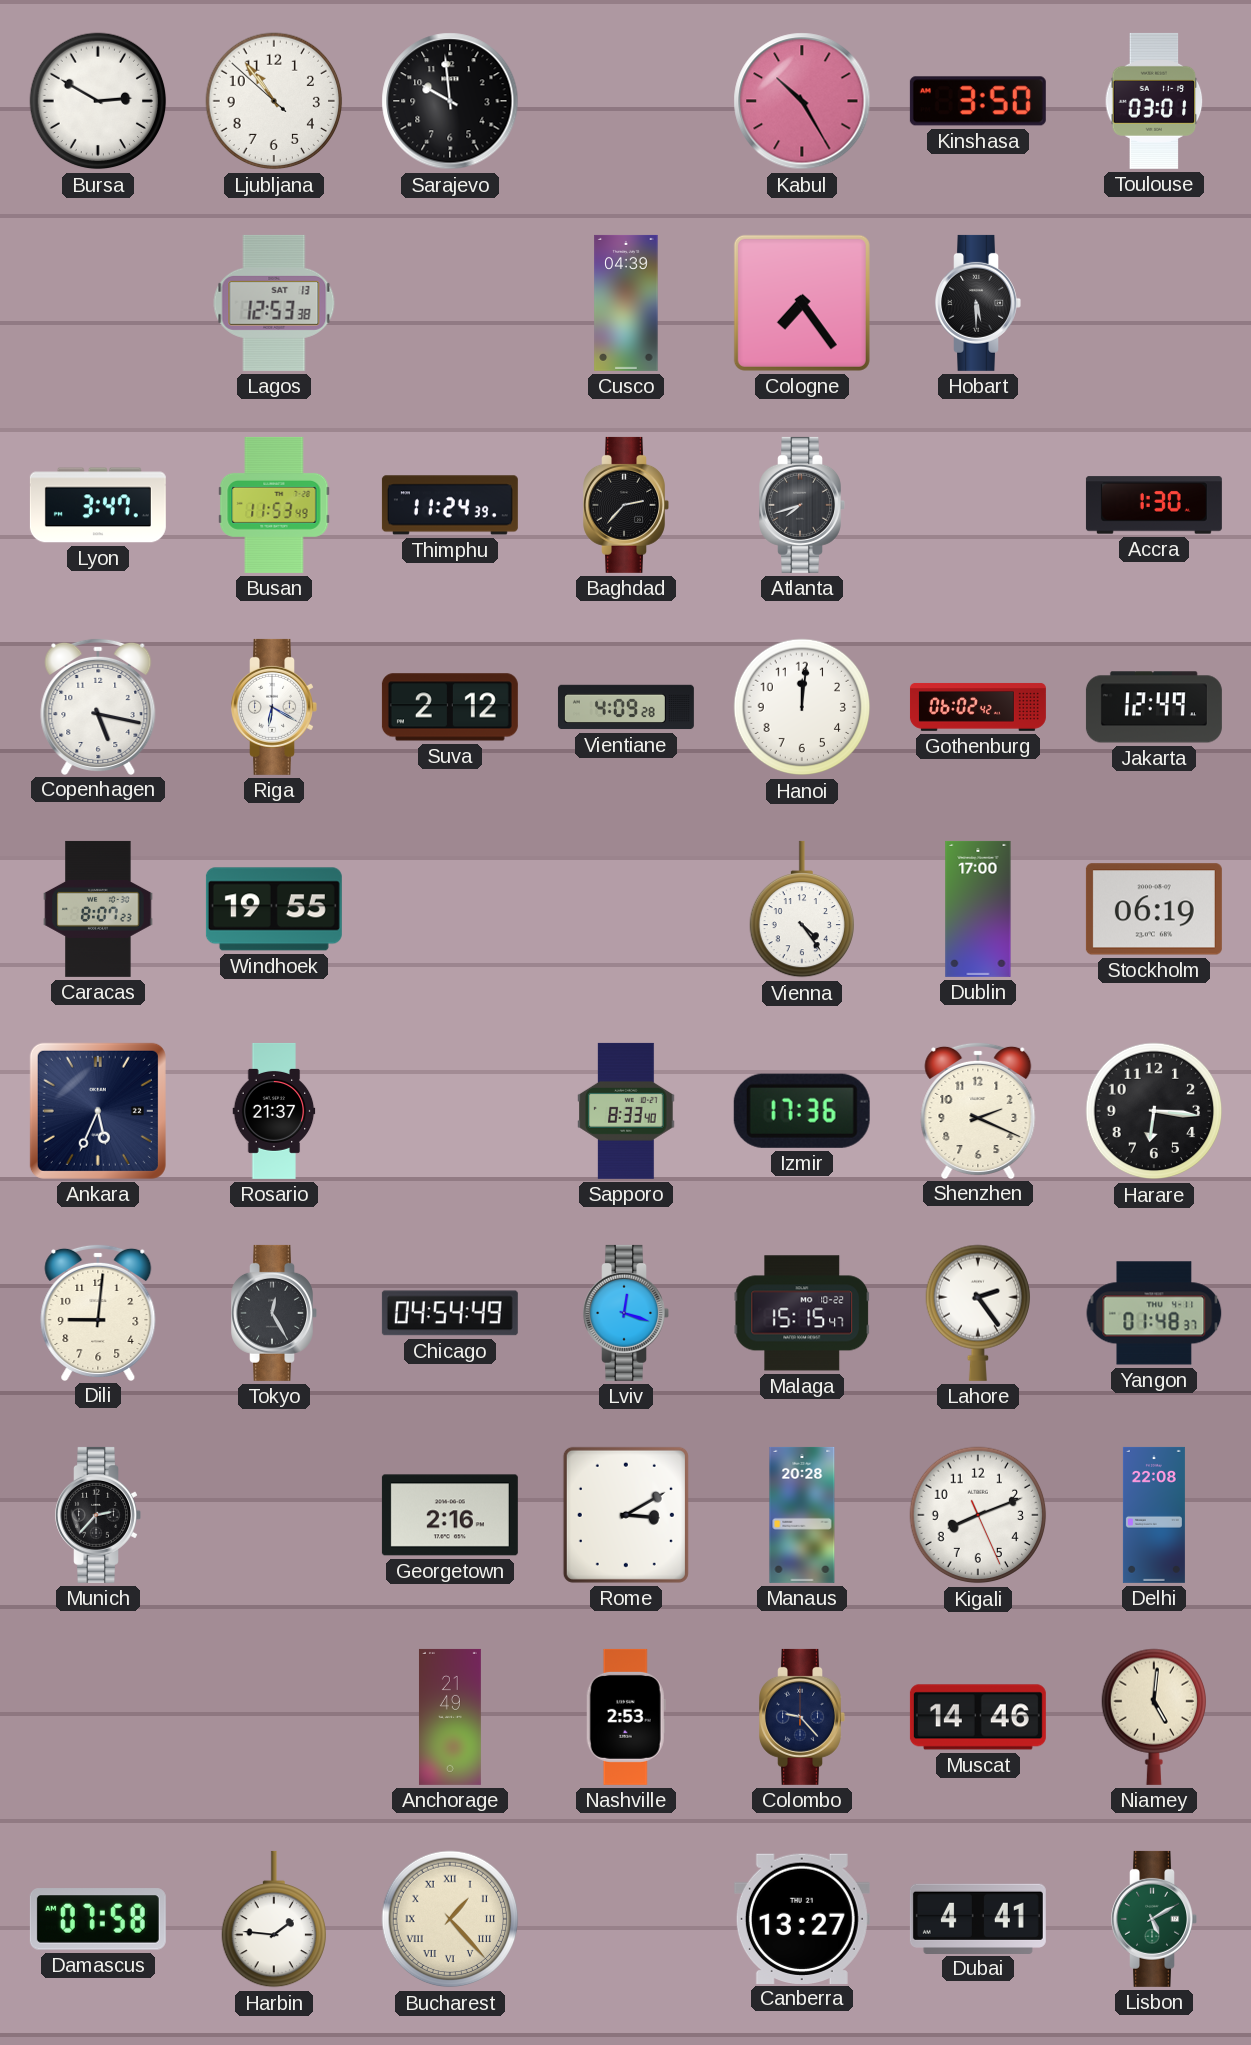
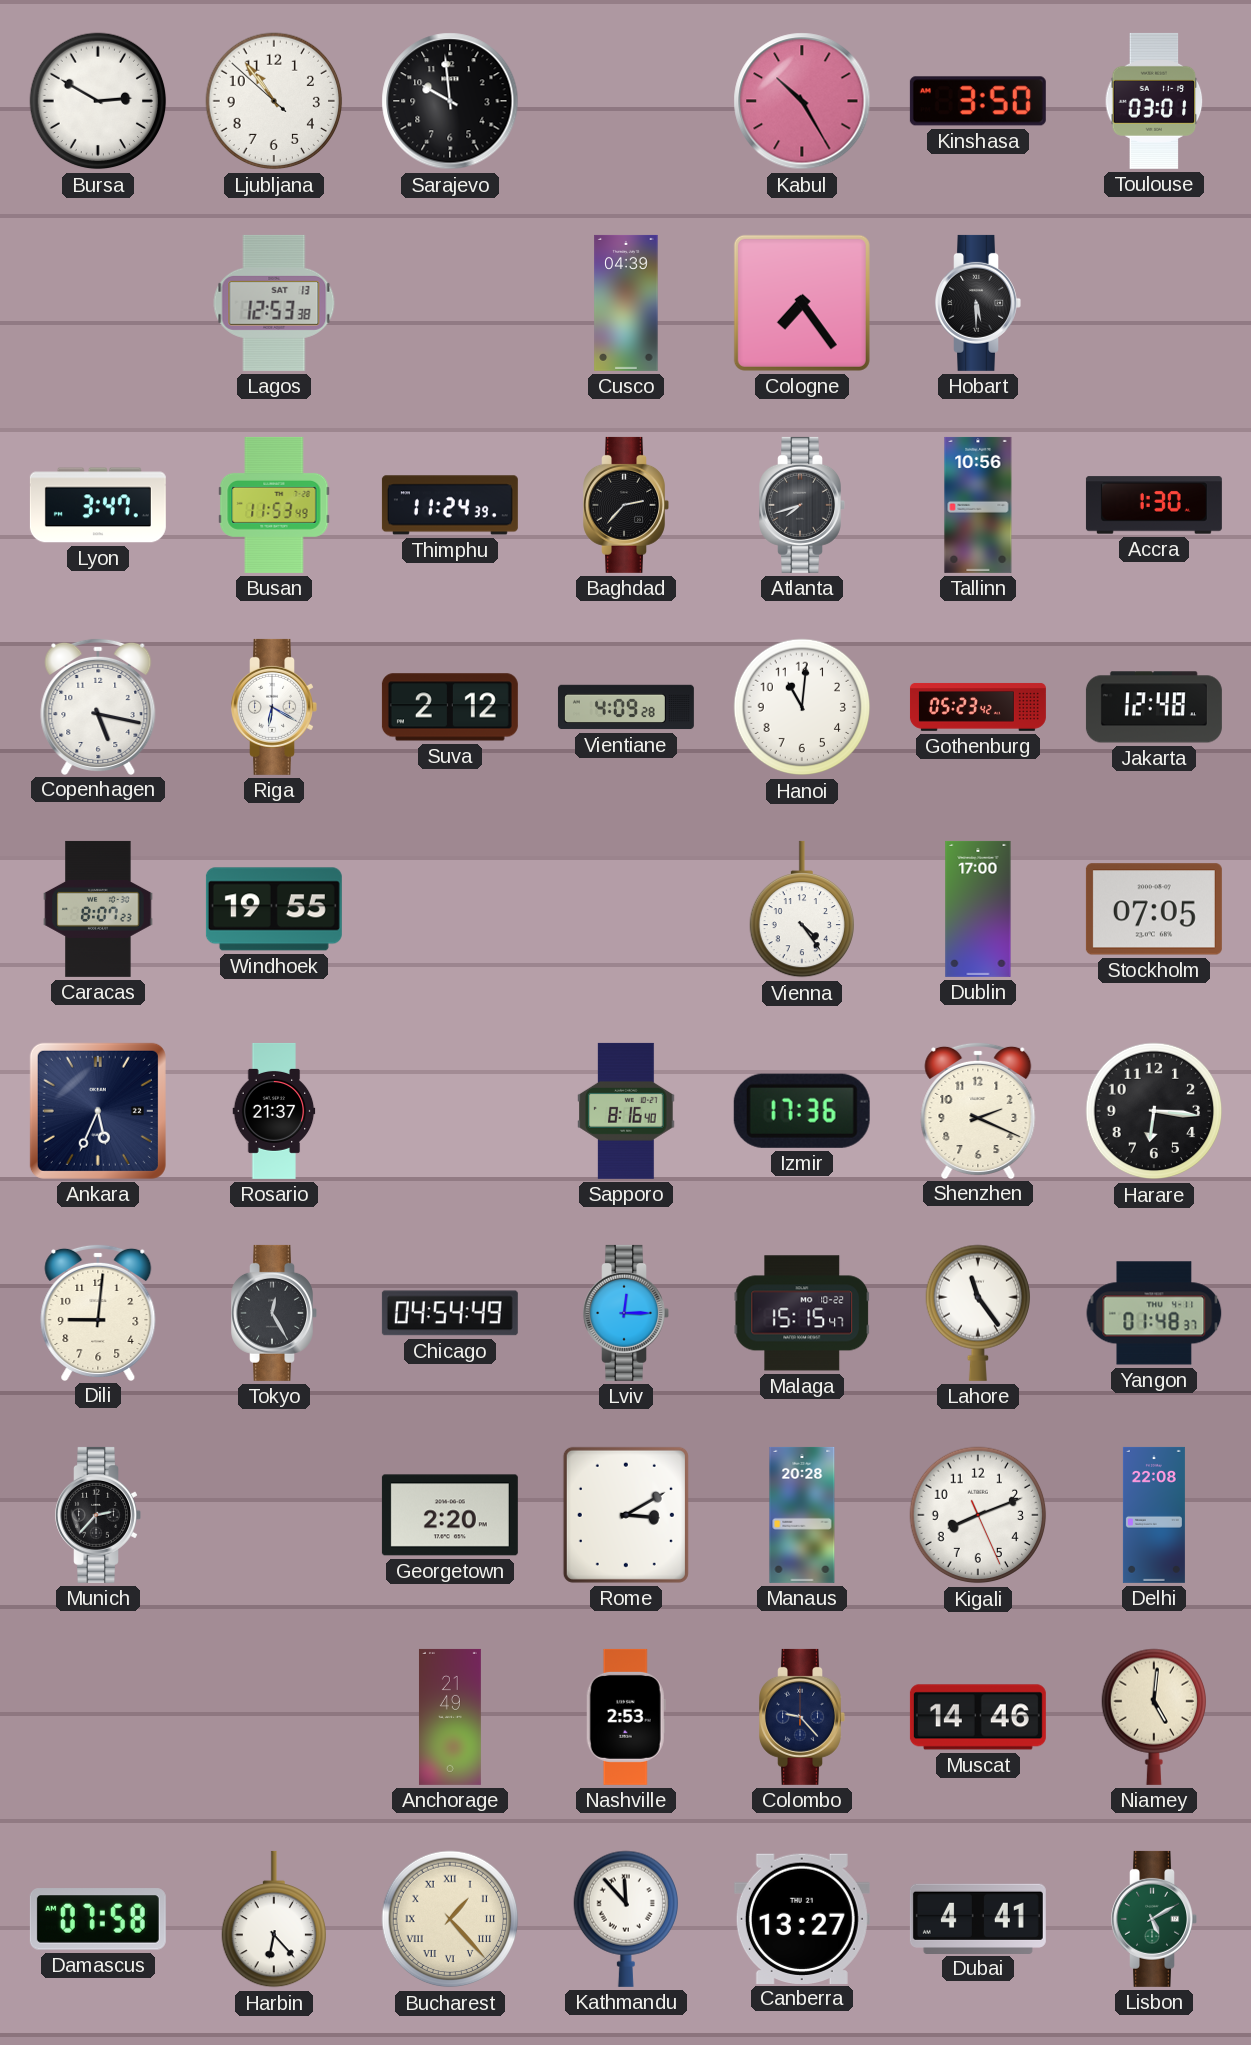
Tallinn: none -> 10:56
Hanoi: 12:01 -> 11:01
Gothenburg: 06:02 -> 05:23
Jakarta: 12:49 -> 12:48
Stockholm: 06:19 -> 07:05
Sapporo: 8:33 -> 8:16
Lviv: 12:18 -> 12:15
Lahore: 2:24 -> 11:24
Georgetown: 2:16 -> 2:20
Harbin: 1:46 -> 6:23
Kathmandu: none -> 11:53
